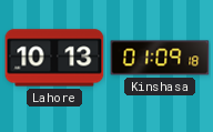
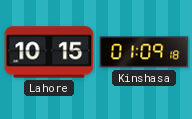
Lahore: 10:13 -> 10:15
